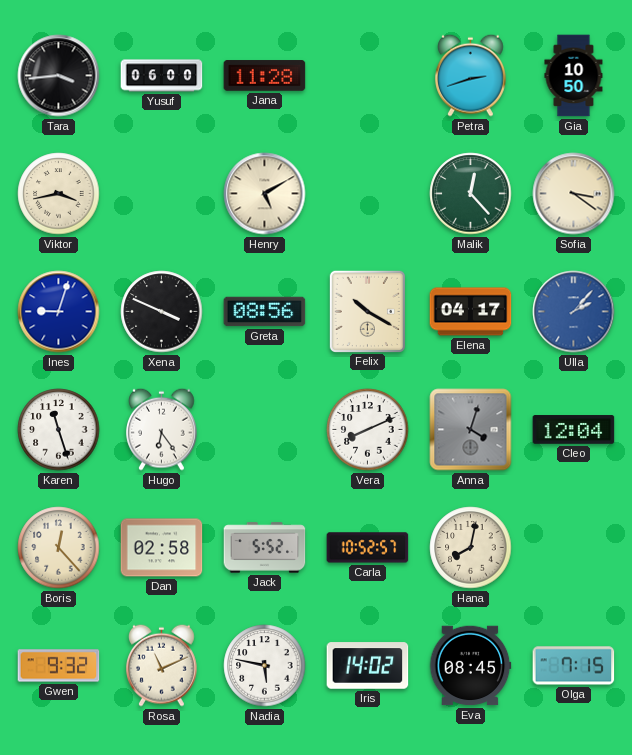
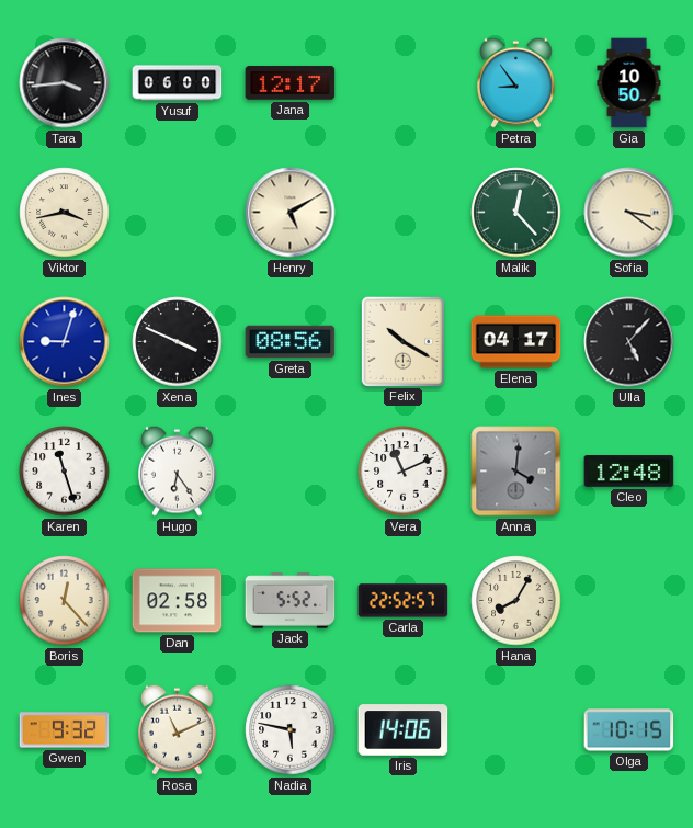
Jana: 11:28 -> 12:17
Petra: 2:42 -> 8:54
Ulla: 2:07 -> 5:07
Ulla dial: blue -> black
Vera: 8:11 -> 11:11
Anna: 4:03 -> 4:01
Cleo: 12:04 -> 12:48
Carla: 10:52 -> 22:52
Hana: 8:02 -> 8:05
Iris: 14:02 -> 14:06
Eva: 08:45 -> none
Olga: 7:15 -> 10:15
